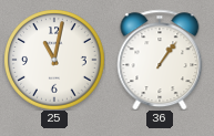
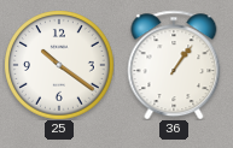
25: 11:02 -> 10:21
